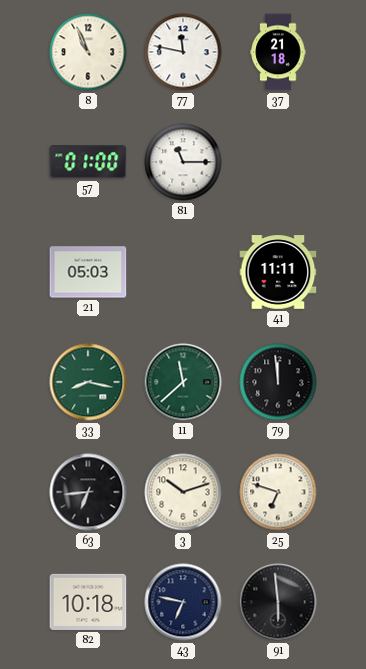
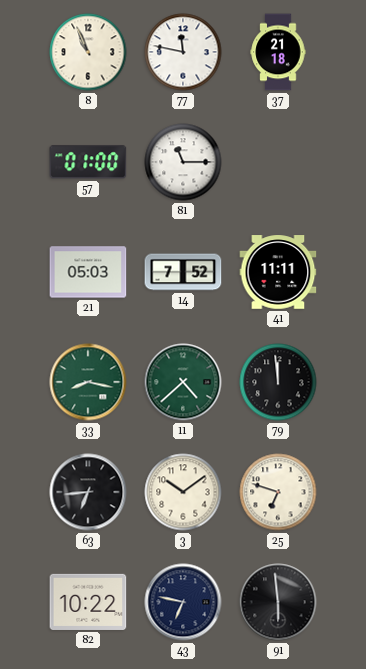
14: none -> 7:52
11: 11:38 -> 4:38
3: 10:12 -> 10:09
82: 10:18 -> 10:22
